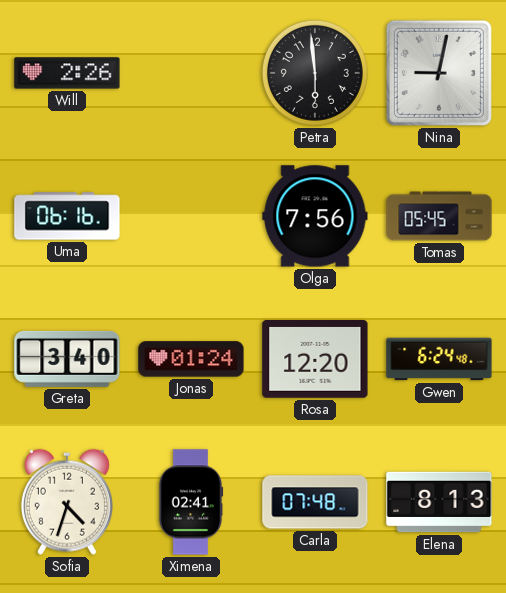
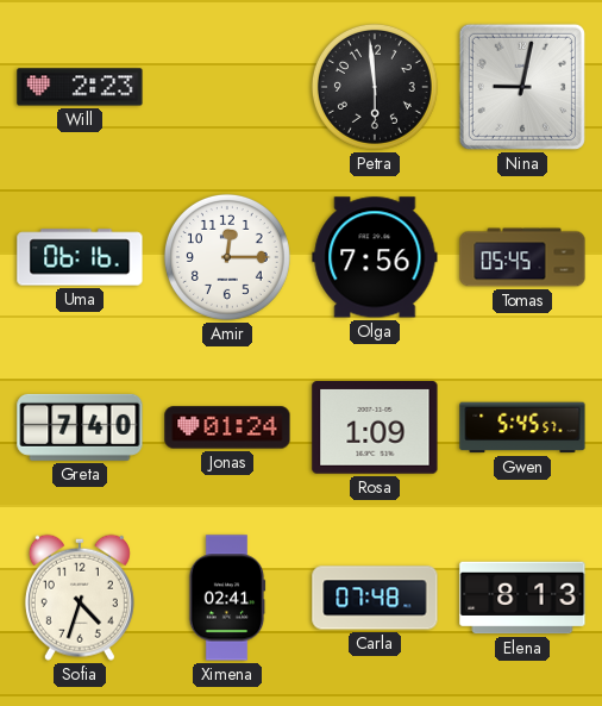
Will: 2:26 -> 2:23
Amir: none -> 12:15
Greta: 3:40 -> 7:40
Rosa: 12:20 -> 1:09
Gwen: 6:24 -> 5:45
